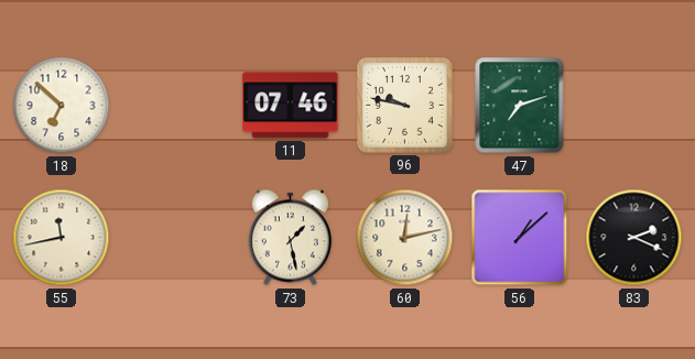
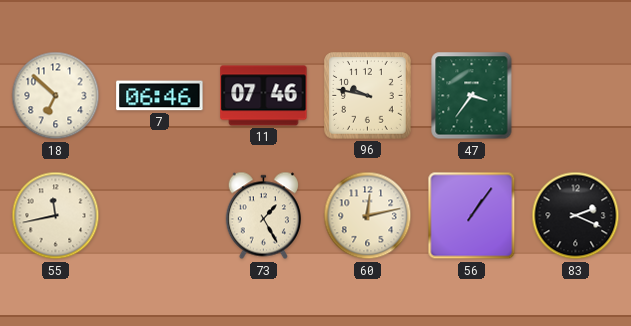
7: none -> 06:46
47: 7:12 -> 3:36
73: 1:28 -> 1:25
56: 1:08 -> 1:06
